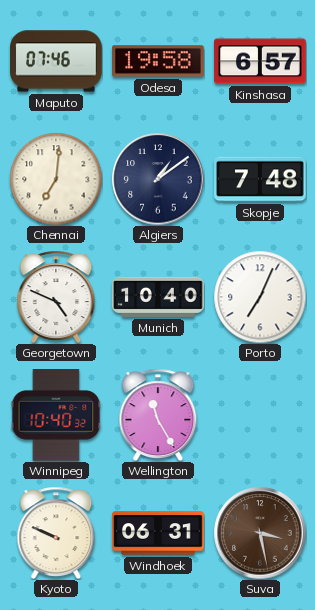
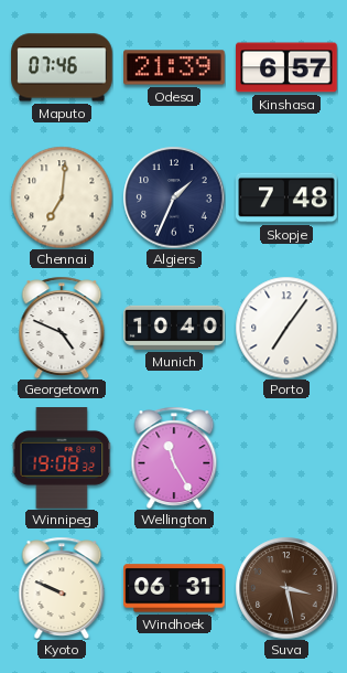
Odesa: 19:58 -> 21:39
Algiers: 1:09 -> 1:34
Porto: 7:04 -> 7:06
Winnipeg: 10:40 -> 19:08
